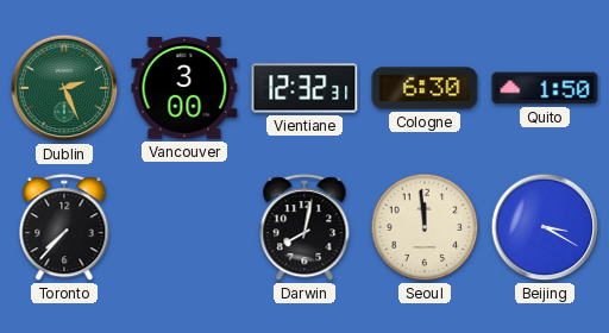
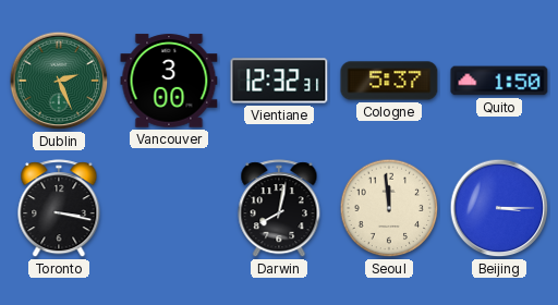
Cologne: 6:30 -> 5:37
Toronto: 7:37 -> 3:17
Beijing: 3:20 -> 3:15
